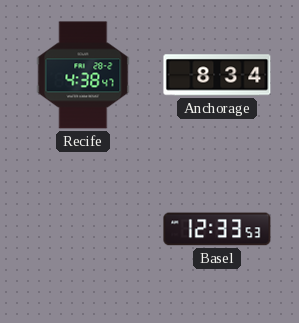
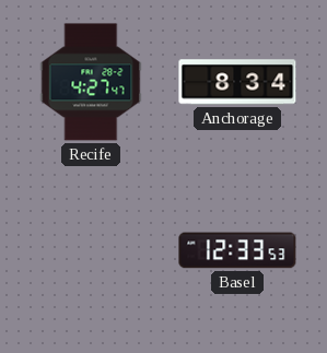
Recife: 4:38 -> 4:27
